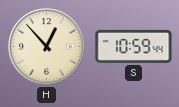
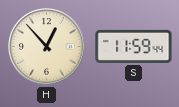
S: 10:59 -> 11:59
